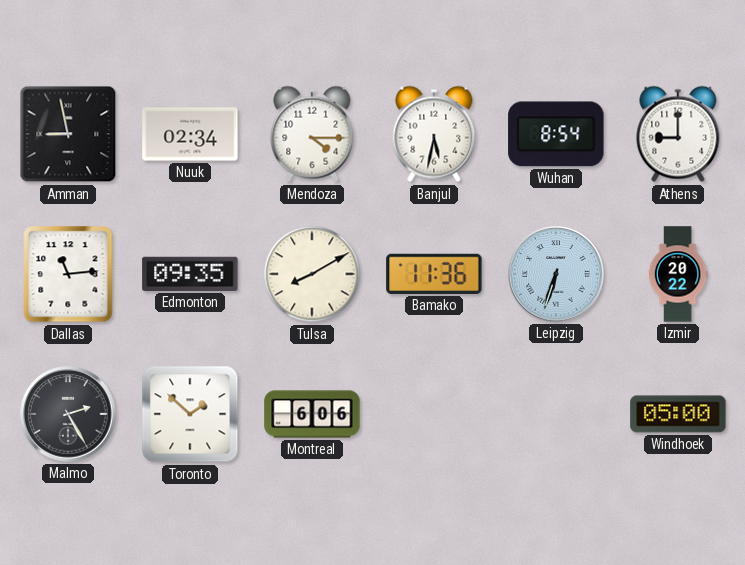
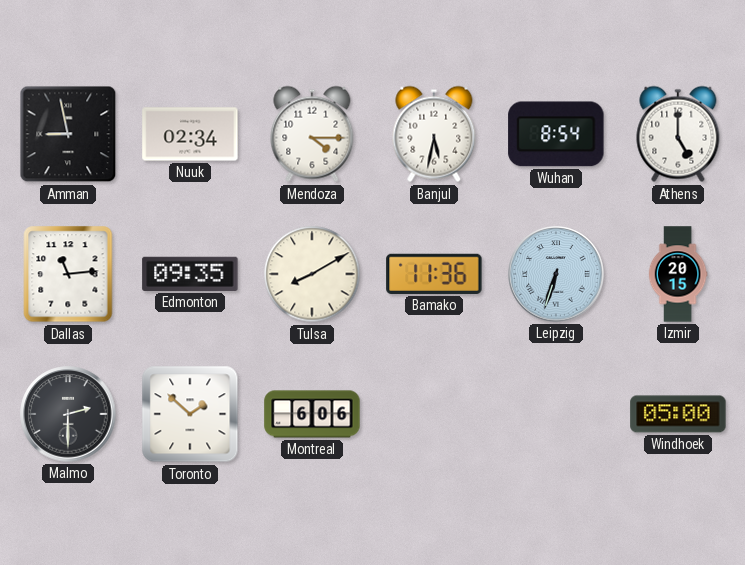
Athens: 9:00 -> 5:00
Izmir: 20:22 -> 20:15
Malmo: 2:25 -> 2:30
